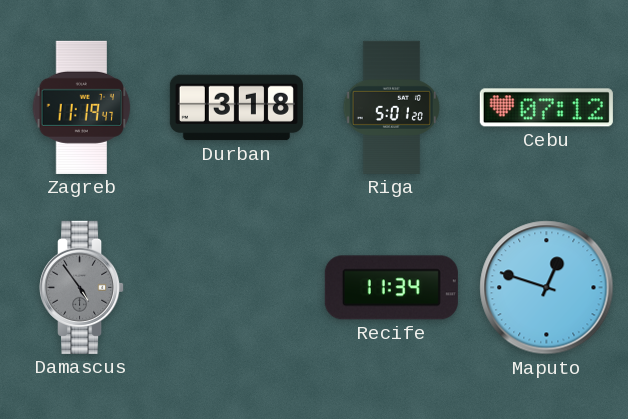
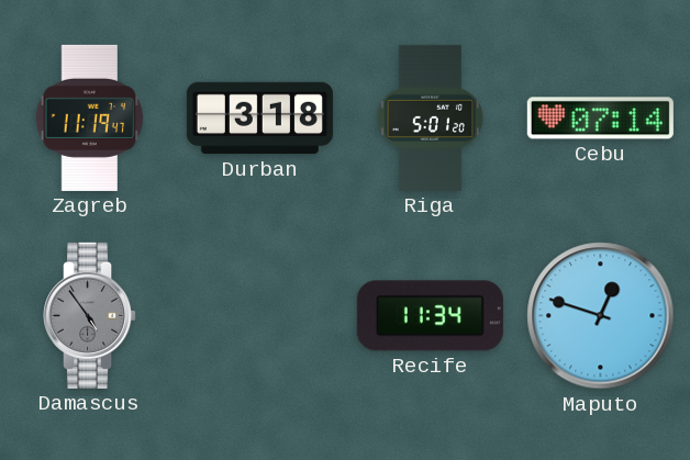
Cebu: 07:12 -> 07:14
